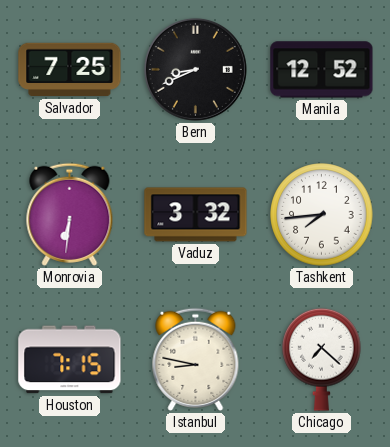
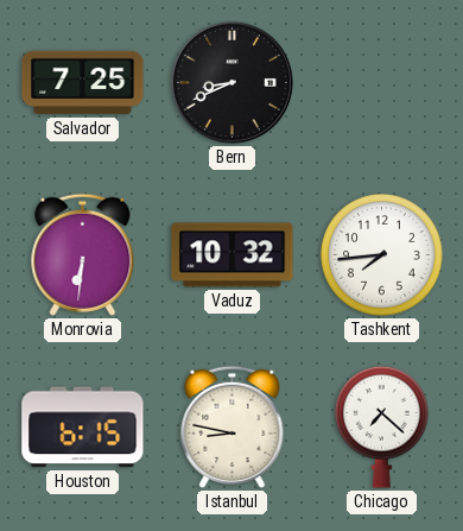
Manila: 12:52 -> none
Vaduz: 3:32 -> 10:32
Houston: 7:15 -> 6:15
